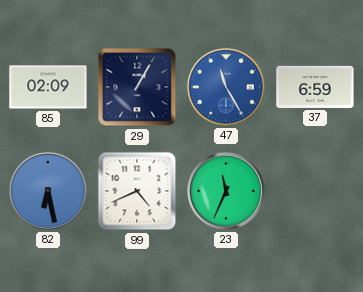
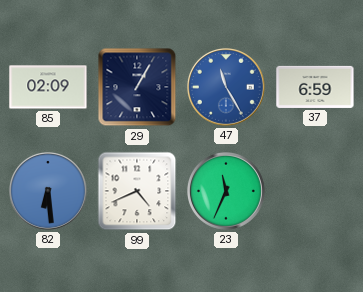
82: 6:28 -> 6:29
